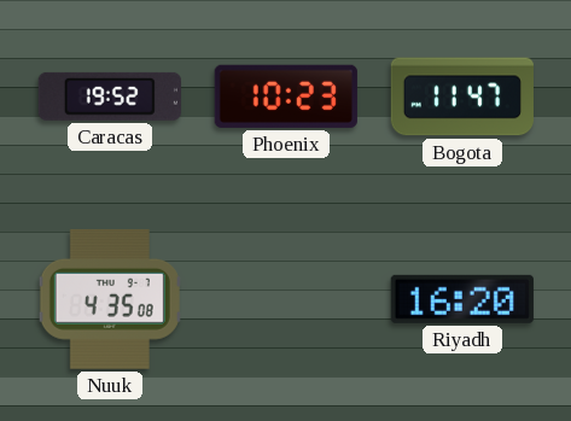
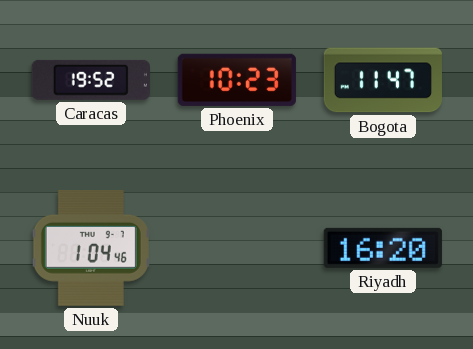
Nuuk: 4:35 -> 1:04
